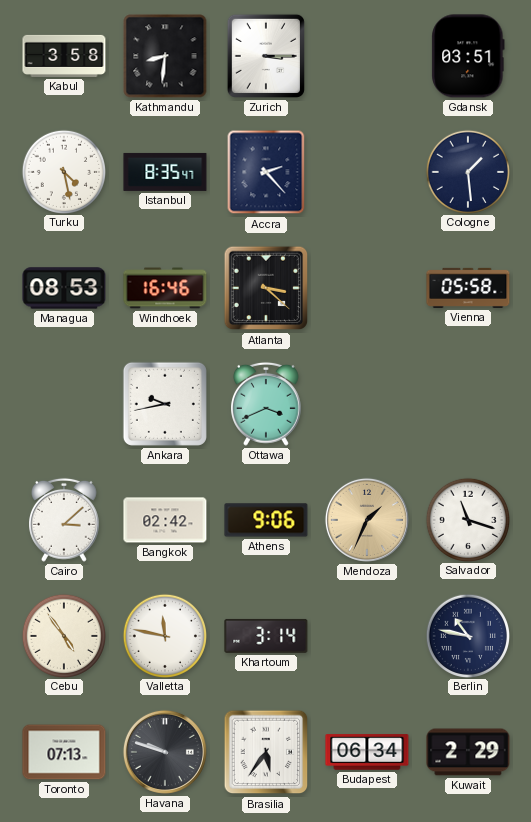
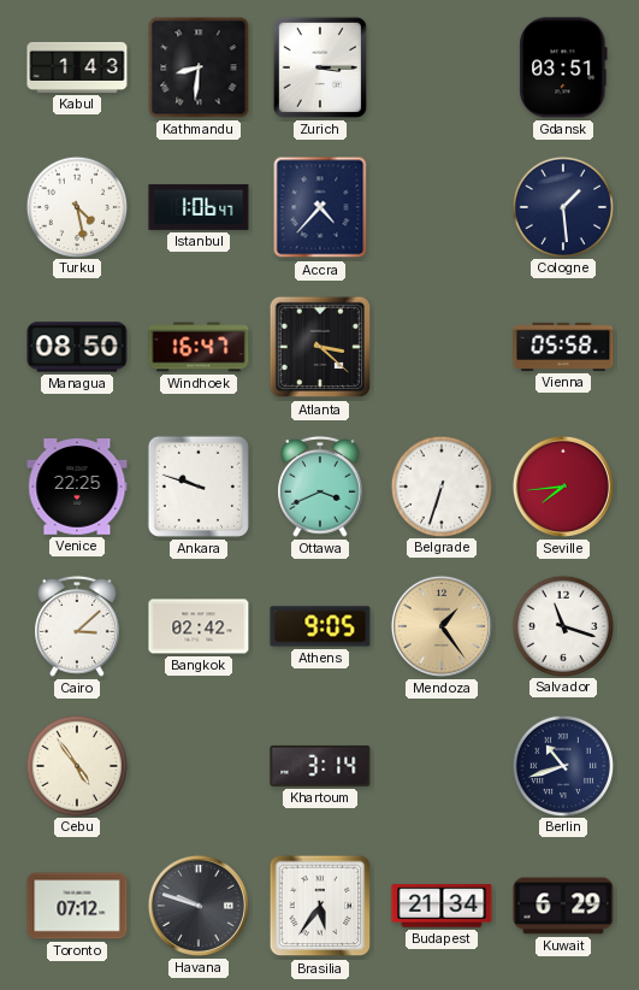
Kabul: 3:58 -> 1:43
Istanbul: 8:35 -> 1:06
Accra: 2:23 -> 4:37
Managua: 08:53 -> 08:50
Windhoek: 16:46 -> 16:47
Venice: none -> 22:25
Ankara: 9:43 -> 9:48
Belgrade: none -> 6:33
Seville: none -> 7:44
Athens: 9:06 -> 9:05
Mendoza: 1:34 -> 1:24
Valletta: 11:47 -> none
Berlin: 10:47 -> 10:42
Toronto: 07:13 -> 07:12
Budapest: 06:34 -> 21:34
Kuwait: 2:29 -> 6:29
